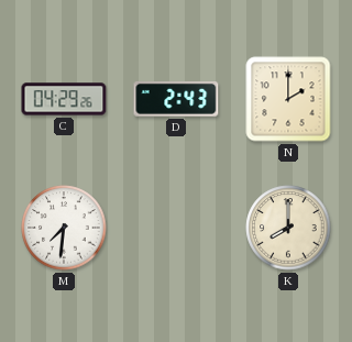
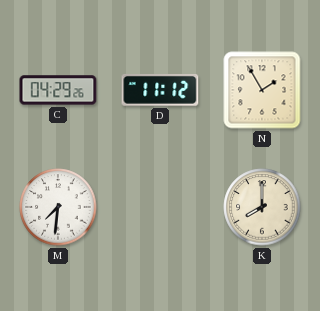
D: 2:43 -> 11:12
N: 2:00 -> 1:55
